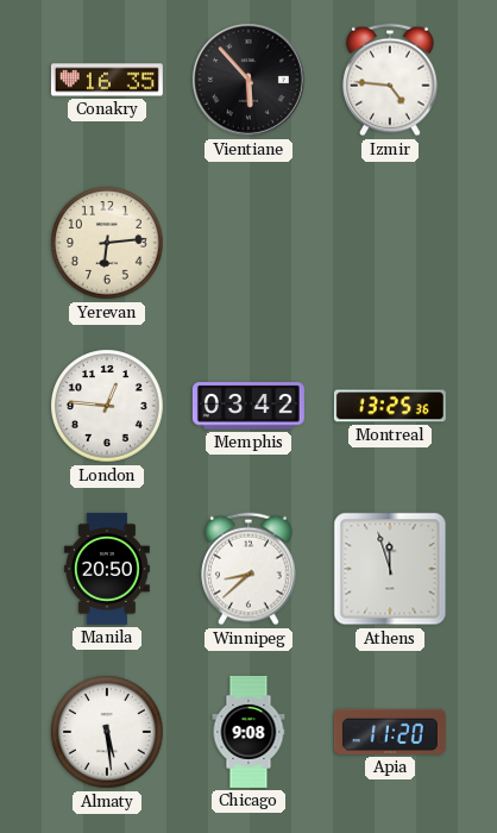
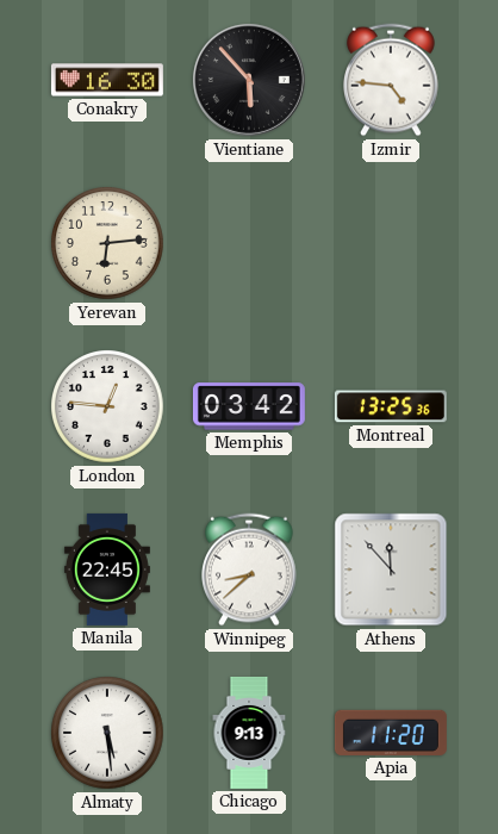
Conakry: 16:35 -> 16:30
Manila: 20:50 -> 22:45
Athens: 11:57 -> 11:53
Chicago: 9:08 -> 9:13
